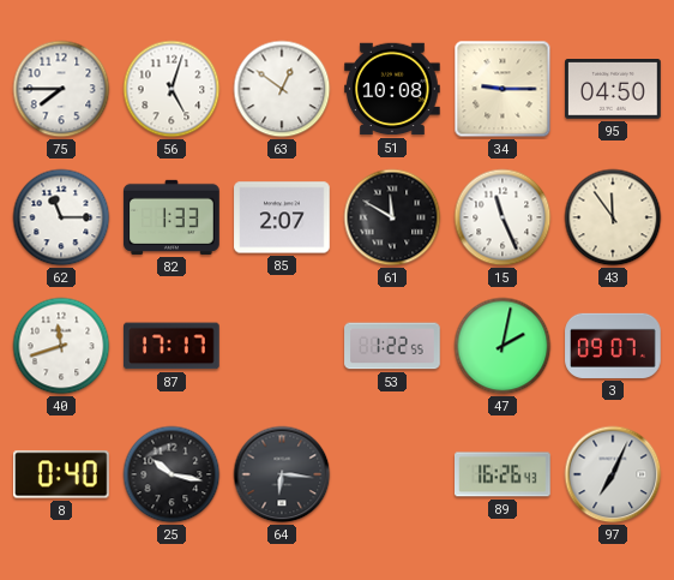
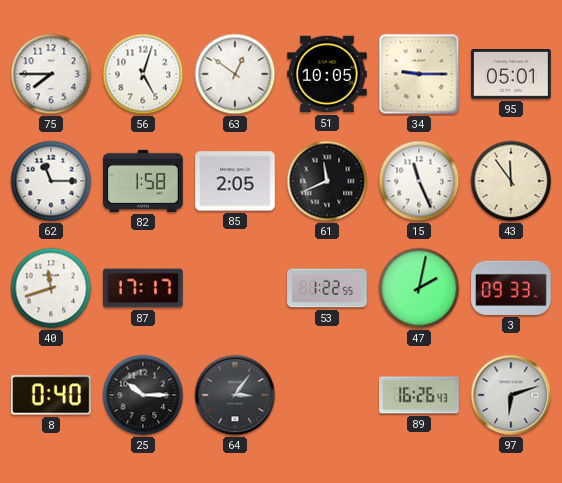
51: 10:08 -> 10:05
95: 04:50 -> 05:01
82: 1:33 -> 1:58
85: 2:07 -> 2:05
61: 11:50 -> 11:41
3: 09:07 -> 09:33
25: 10:17 -> 10:15
64: 6:16 -> 3:06
97: 7:04 -> 6:12
